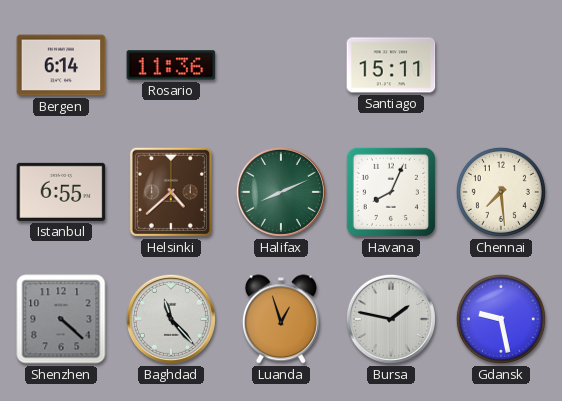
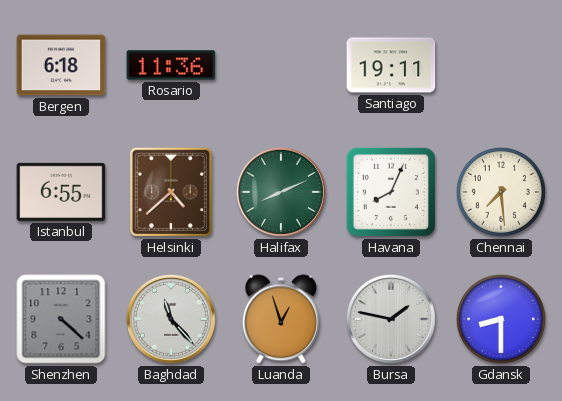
Bergen: 6:14 -> 6:18
Santiago: 15:11 -> 19:11
Gdansk: 9:28 -> 8:30
